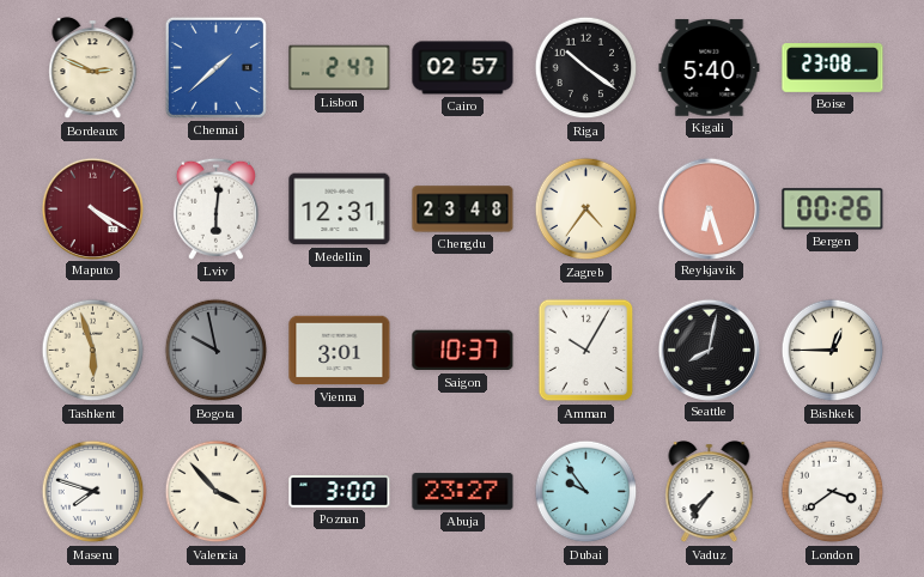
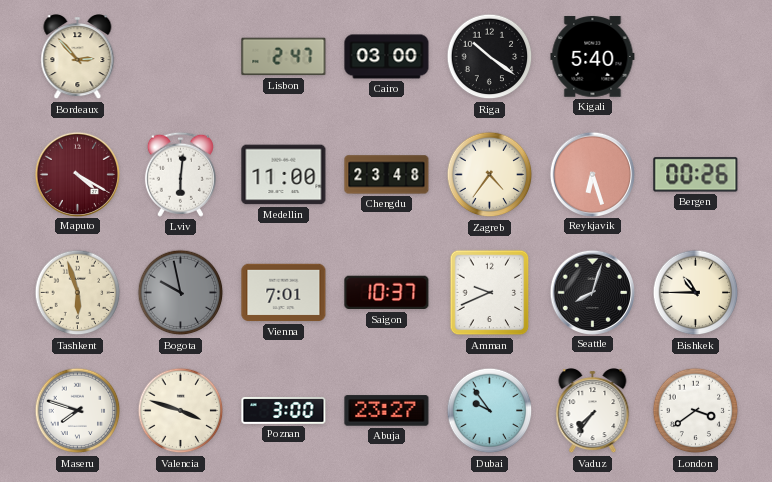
Bordeaux: 2:49 -> 2:53
Chennai: 1:38 -> none
Cairo: 02:57 -> 03:00
Boise: 23:08 -> none
Medellin: 12:31 -> 11:00
Vienna: 3:01 -> 7:01
Amman: 10:05 -> 9:41
Seattle: 8:02 -> 8:03
Bishkek: 12:45 -> 10:45
Valencia: 3:53 -> 3:48
